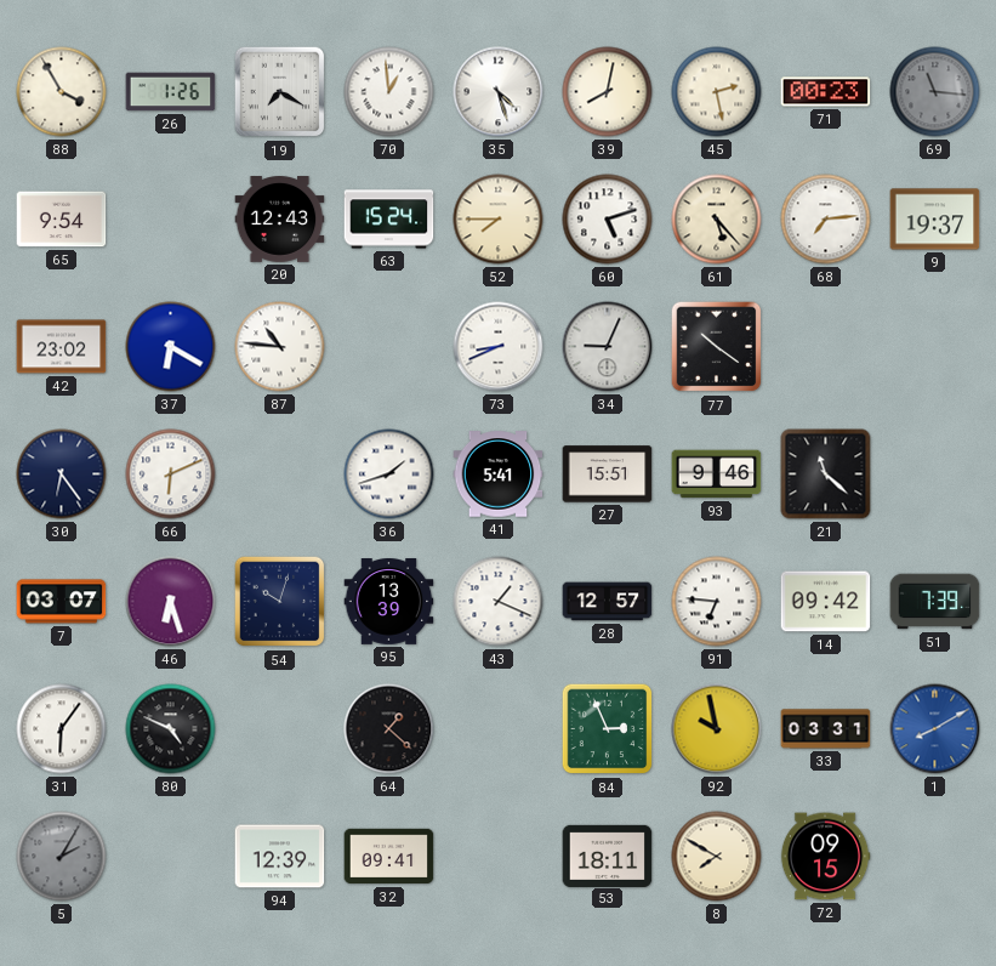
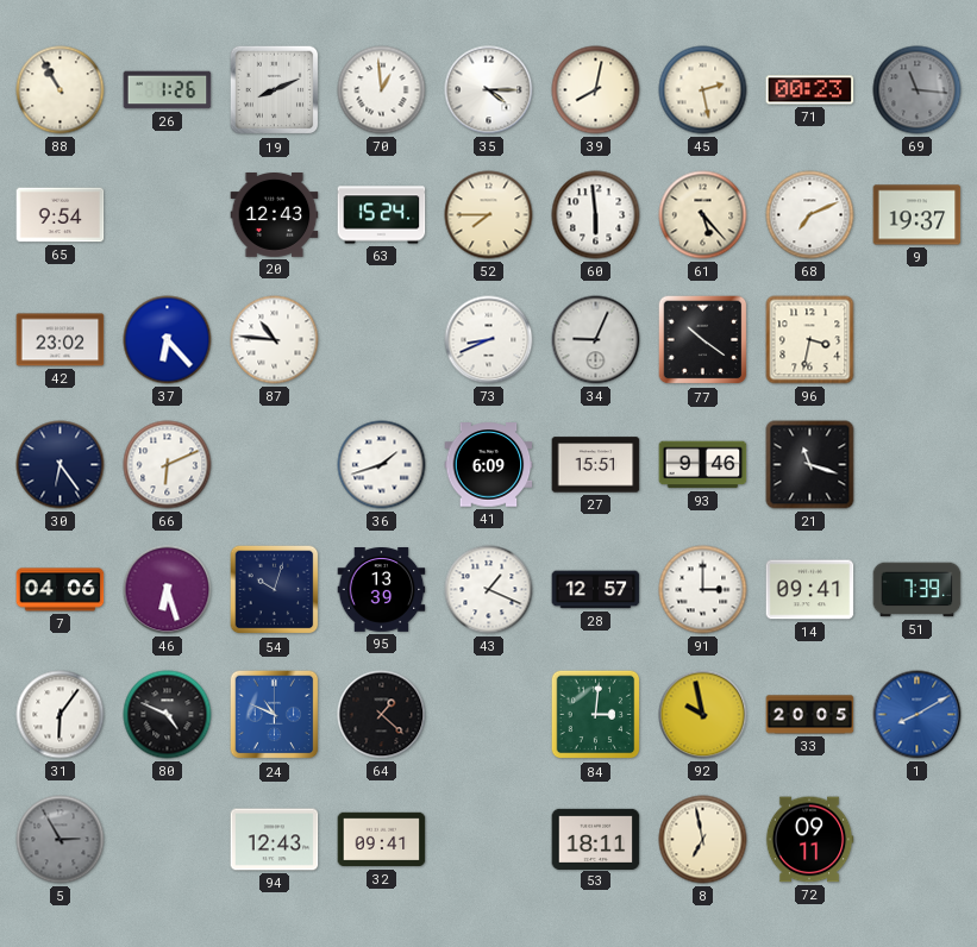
88: 3:55 -> 10:55
19: 7:20 -> 8:11
35: 4:27 -> 4:15
60: 5:12 -> 5:59
68: 7:14 -> 7:11
37: 6:20 -> 6:23
96: none -> 3:32
41: 5:41 -> 6:09
21: 11:22 -> 11:18
7: 03:07 -> 04:06
91: 6:46 -> 3:00
14: 09:42 -> 09:41
24: none -> 10:49
84: 2:56 -> 3:01
33: 03:31 -> 20:05
5: 2:05 -> 2:55
94: 12:39 -> 12:43
8: 7:50 -> 6:58
72: 09:15 -> 09:11
